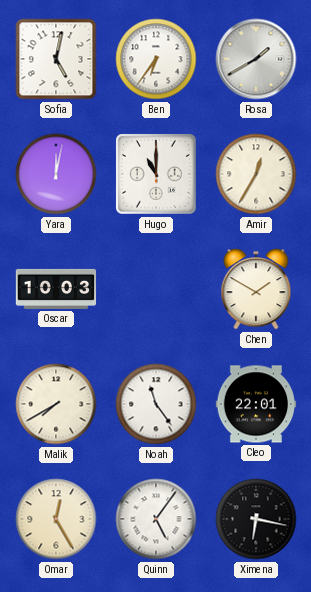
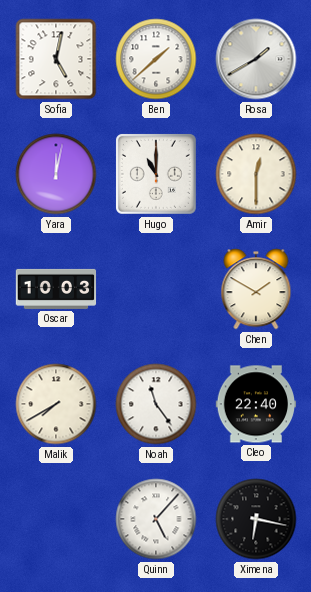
Ben: 6:36 -> 1:38
Amir: 12:35 -> 12:30
Cleo: 22:01 -> 22:40
Omar: 12:25 -> none
Quinn: 5:06 -> 5:07
